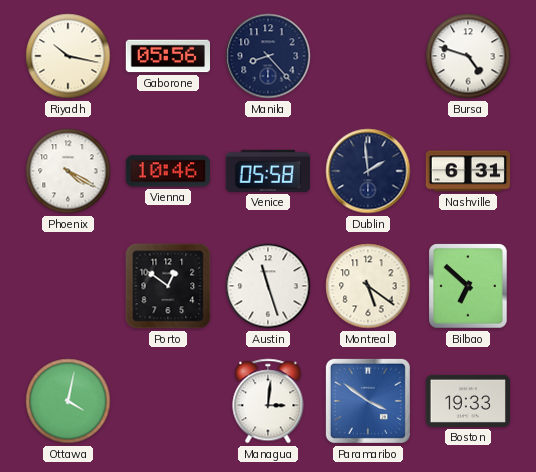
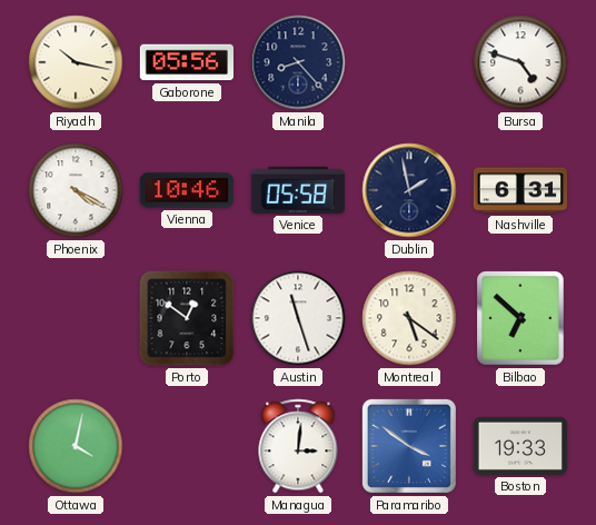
Dublin: 1:59 -> 1:58
